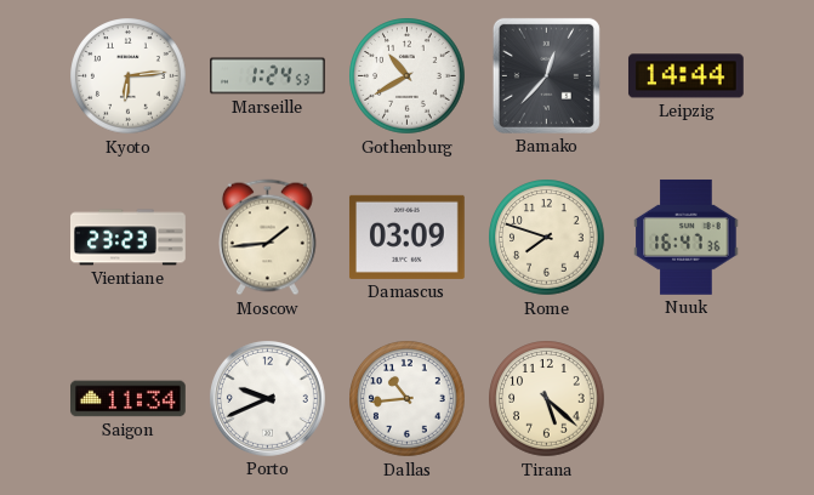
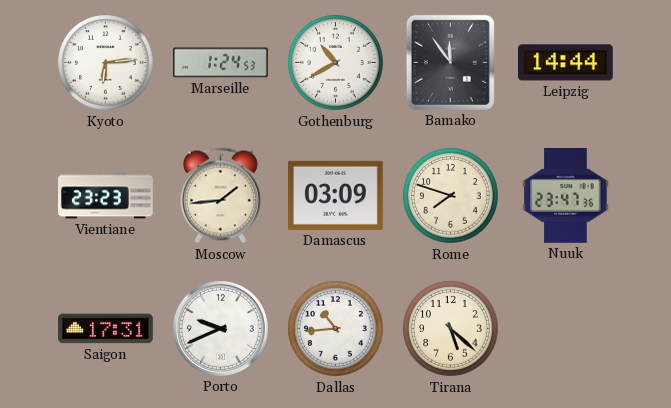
Bamako: 12:37 -> 11:54
Nuuk: 16:47 -> 23:47
Saigon: 11:34 -> 17:31
